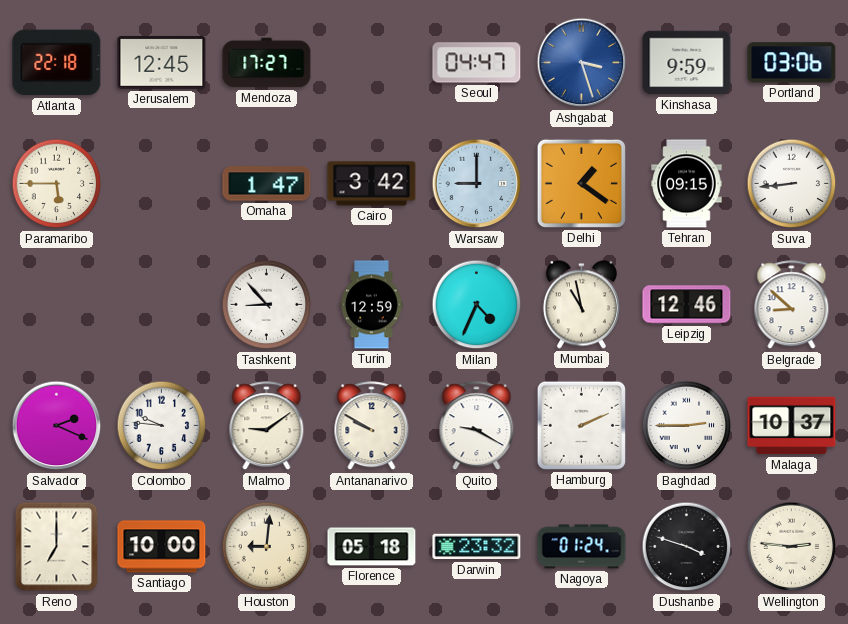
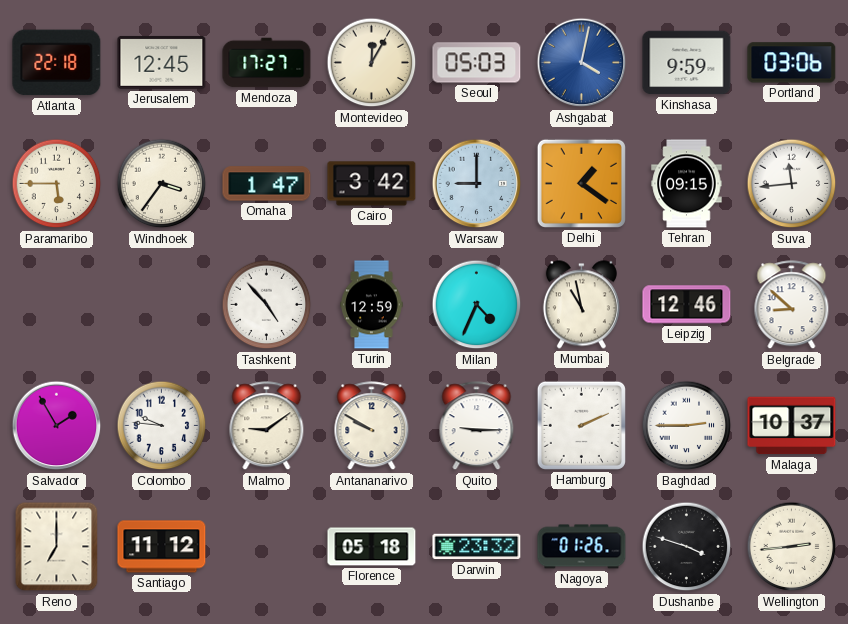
Montevideo: none -> 12:05
Seoul: 04:47 -> 05:03
Ashgabat: 3:27 -> 4:02
Windhoek: none -> 3:36
Suva: 8:44 -> 11:44
Tashkent: 8:53 -> 4:53
Salvador: 2:19 -> 1:55
Quito: 9:20 -> 9:15
Santiago: 10:00 -> 11:12
Houston: 9:01 -> none
Nagoya: 01:24 -> 01:26
Wellington: 2:46 -> 2:44
